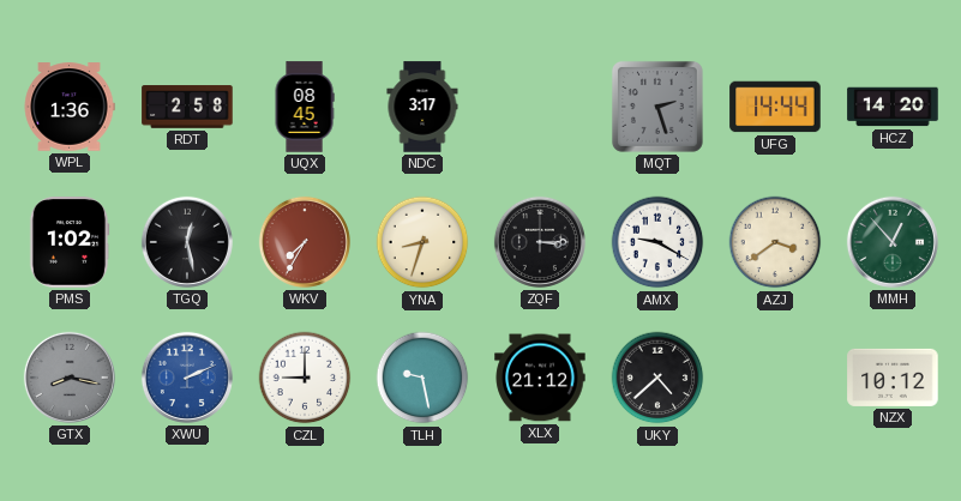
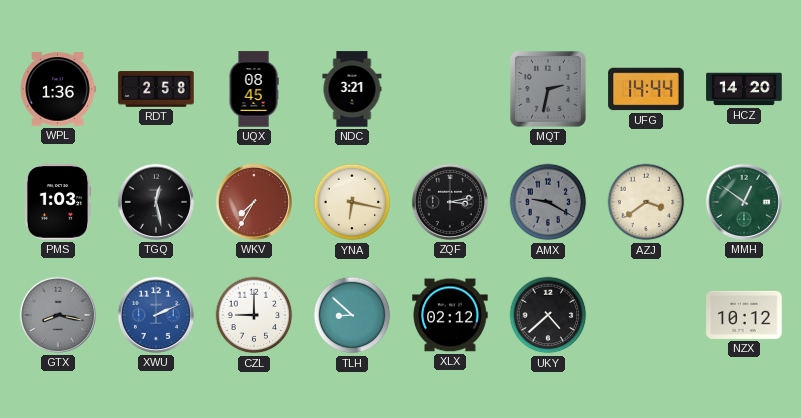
NDC: 3:17 -> 3:21
MQT: 2:27 -> 2:32
PMS: 1:02 -> 1:03
YNA: 8:33 -> 6:17
ZQF: 3:15 -> 3:13
AMX dial: white -> grey
MMH: 12:53 -> 12:51
TLH: 9:28 -> 8:52
XLX: 21:12 -> 02:12
